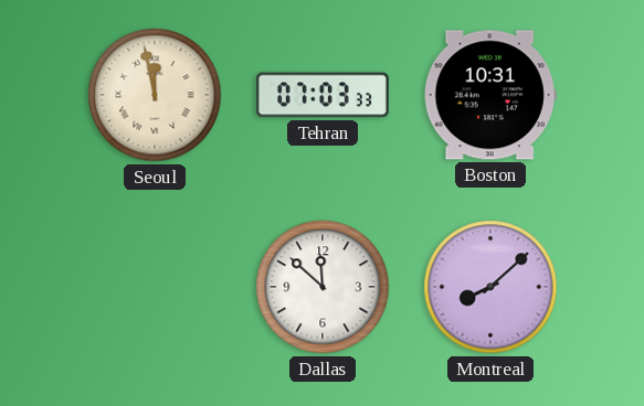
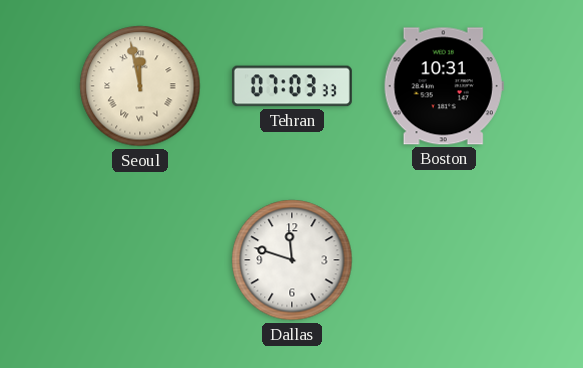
Dallas: 11:52 -> 11:48
Montreal: 8:08 -> none
